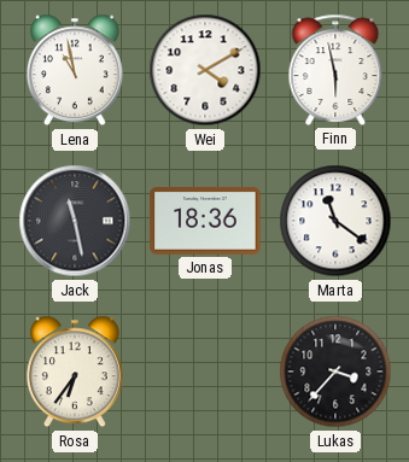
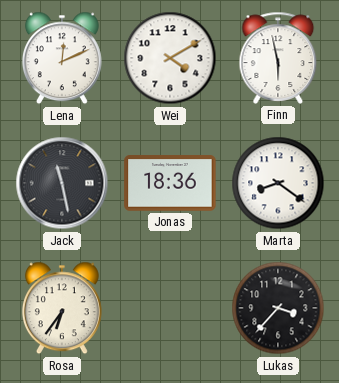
Lena: 10:58 -> 12:11
Marta: 11:21 -> 8:21
